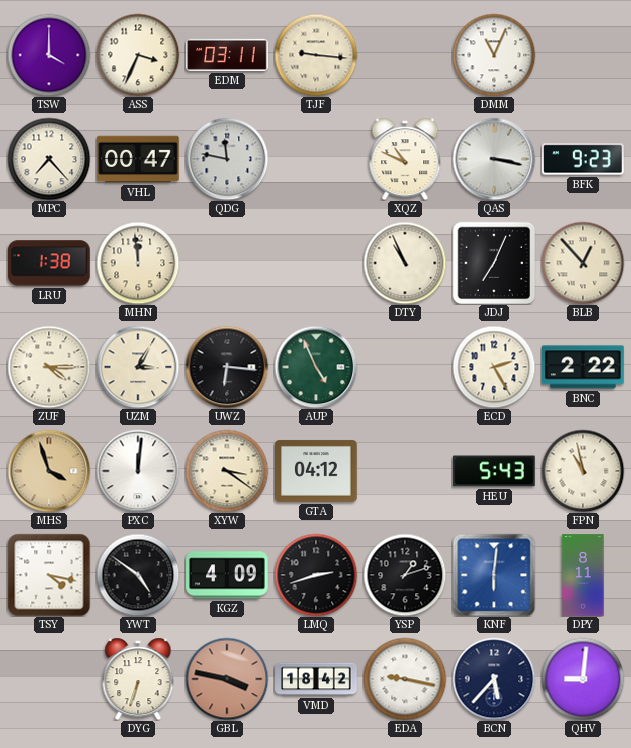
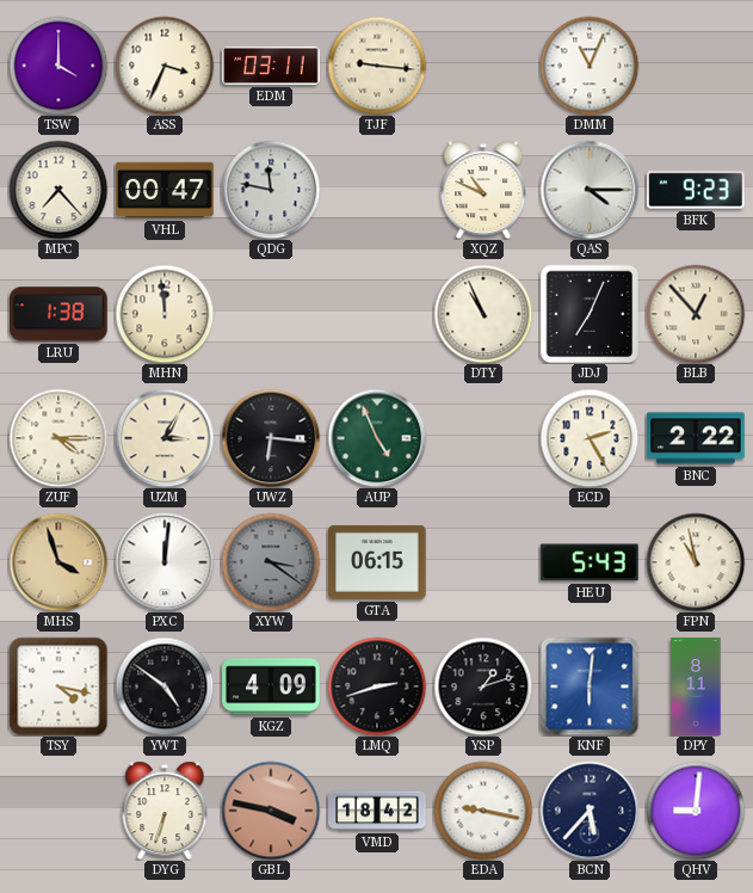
QAS: 3:17 -> 4:15
XYW dial: cream -> grey
GTA: 04:12 -> 06:15
